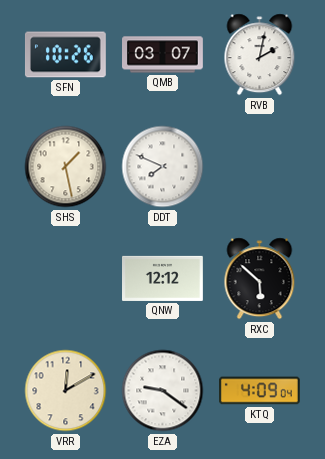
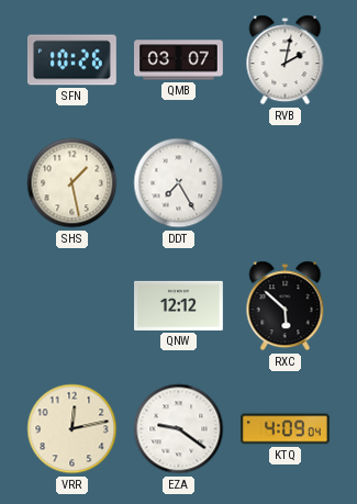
DDT: 7:49 -> 7:25
VRR: 12:10 -> 12:13
